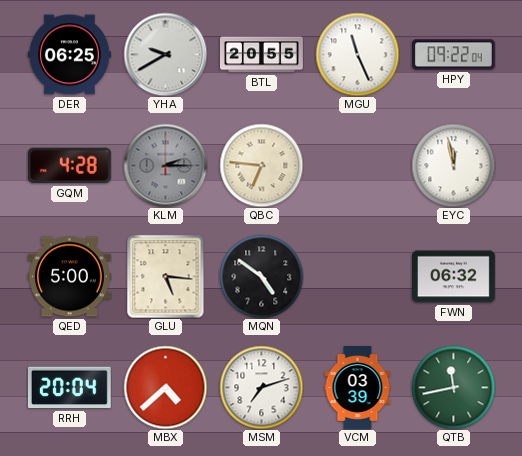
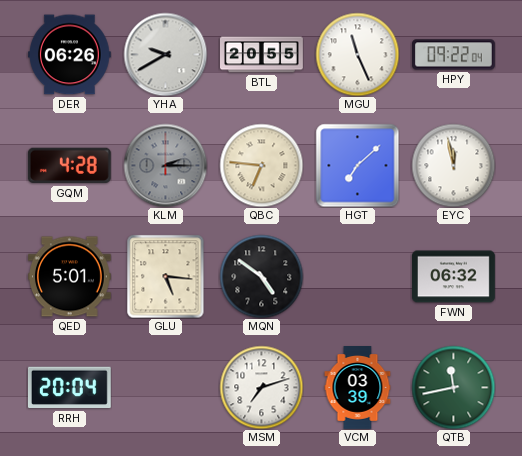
DER: 06:25 -> 06:26
HGT: none -> 7:08
QED: 5:00 -> 5:01
MBX: 4:38 -> none
